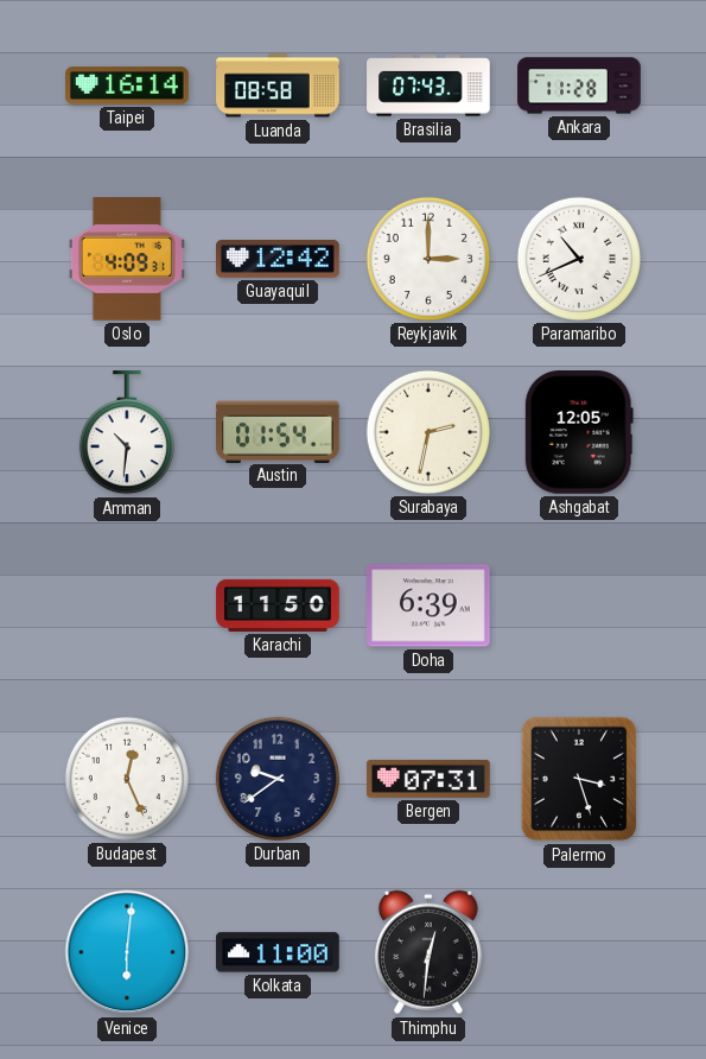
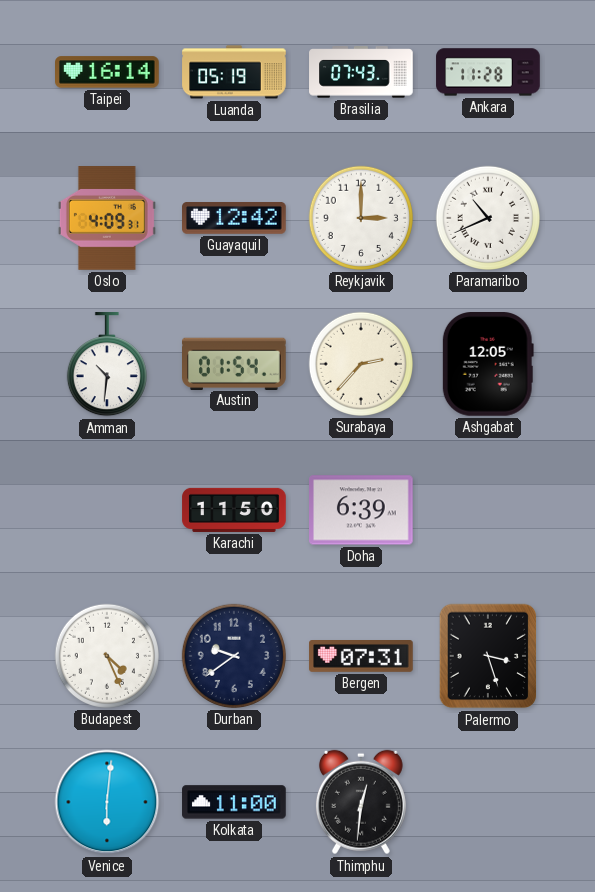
Luanda: 08:58 -> 05:19
Surabaya: 2:32 -> 2:37
Budapest: 12:26 -> 4:26
